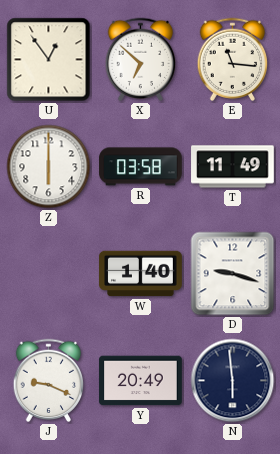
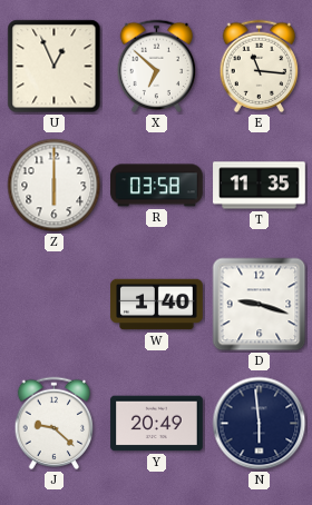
U: 12:54 -> 12:56
T: 11:49 -> 11:35
J: 9:19 -> 9:22
